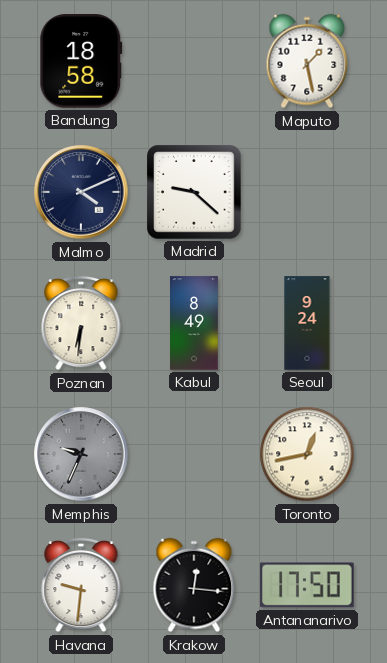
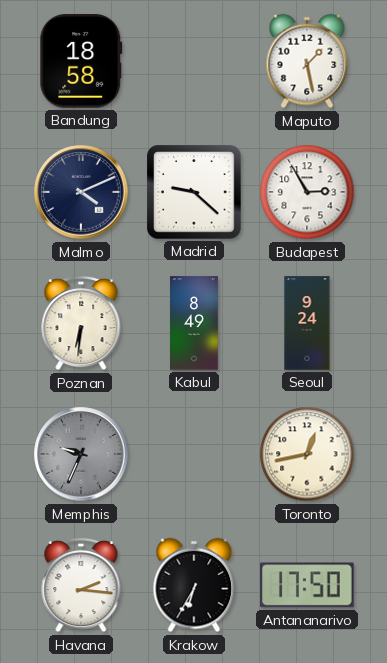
Budapest: none -> 2:55
Havana: 9:31 -> 2:16
Krakow: 12:16 -> 6:35
